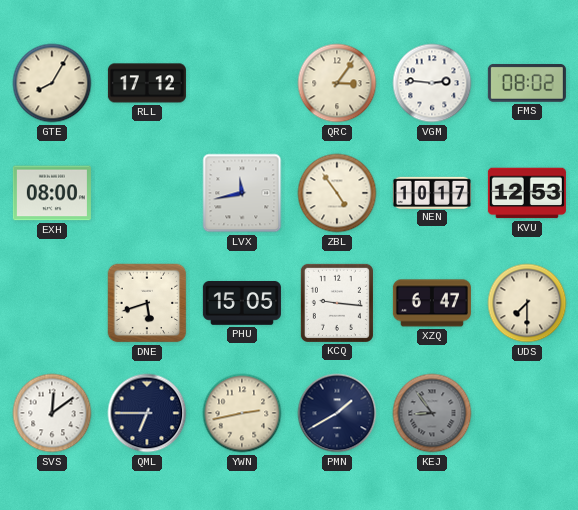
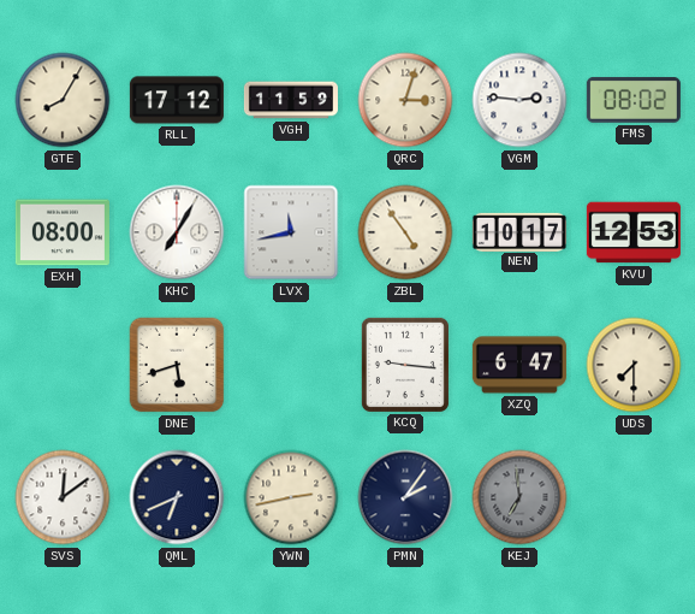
VGH: none -> 11:59
QRC: 3:06 -> 3:03
KHC: none -> 7:05
PHU: 15:05 -> none
QML: 6:45 -> 6:41
PMN: 1:40 -> 2:06
KEJ: 8:54 -> 6:59
